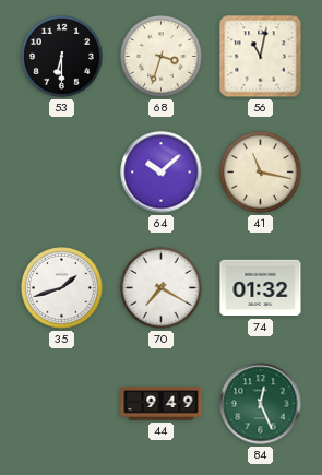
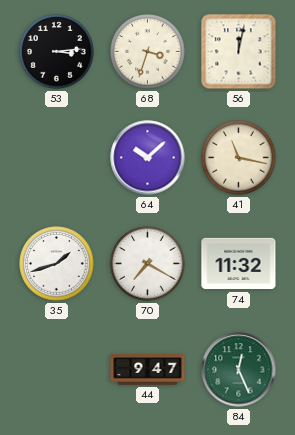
53: 6:30 -> 3:14
56: 11:02 -> 12:02
74: 01:32 -> 11:32
44: 9:49 -> 9:47
